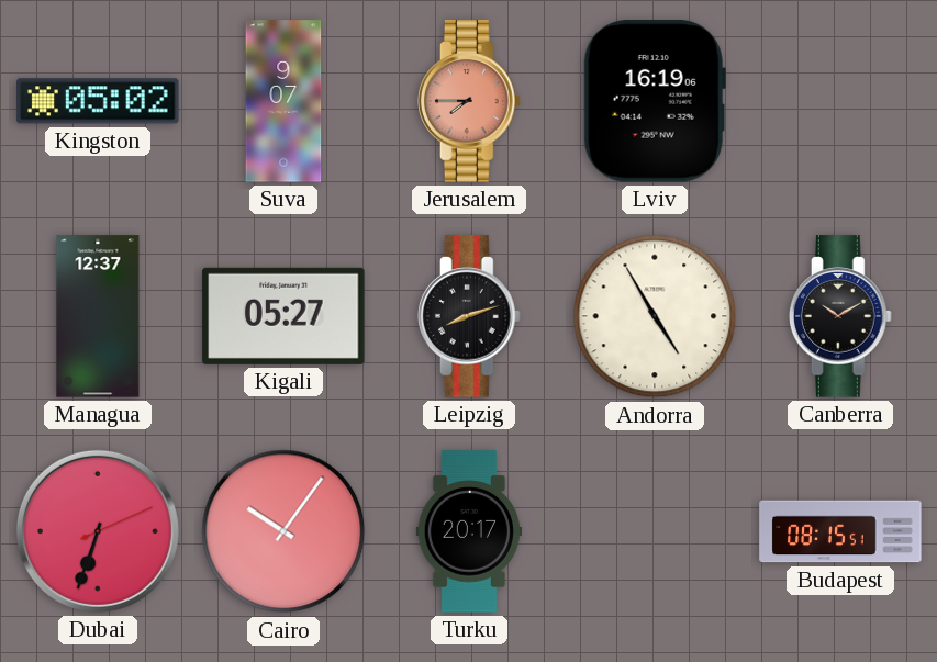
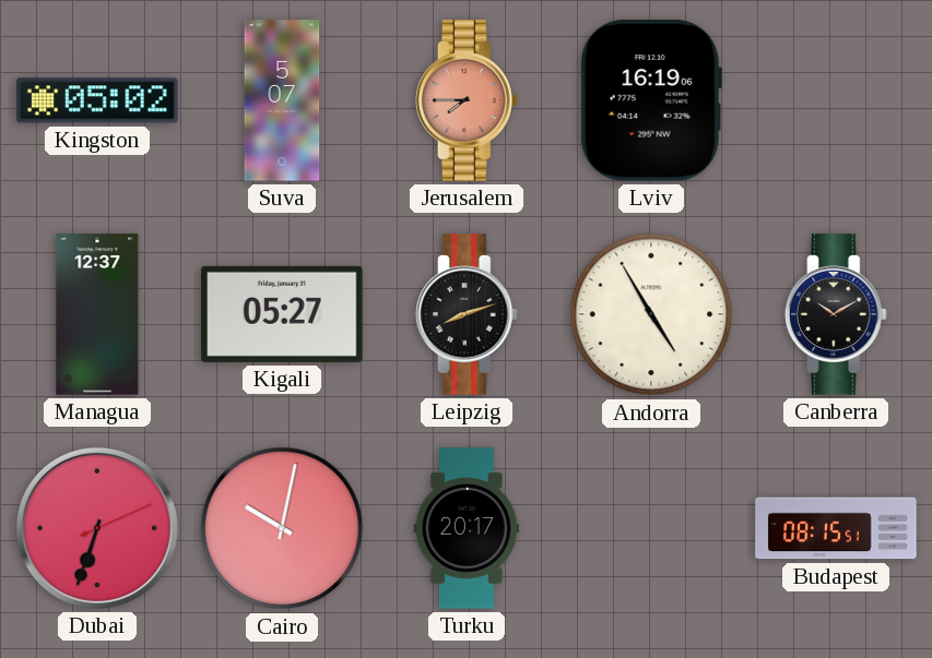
Suva: 9:07 -> 5:07
Cairo: 10:06 -> 10:02
